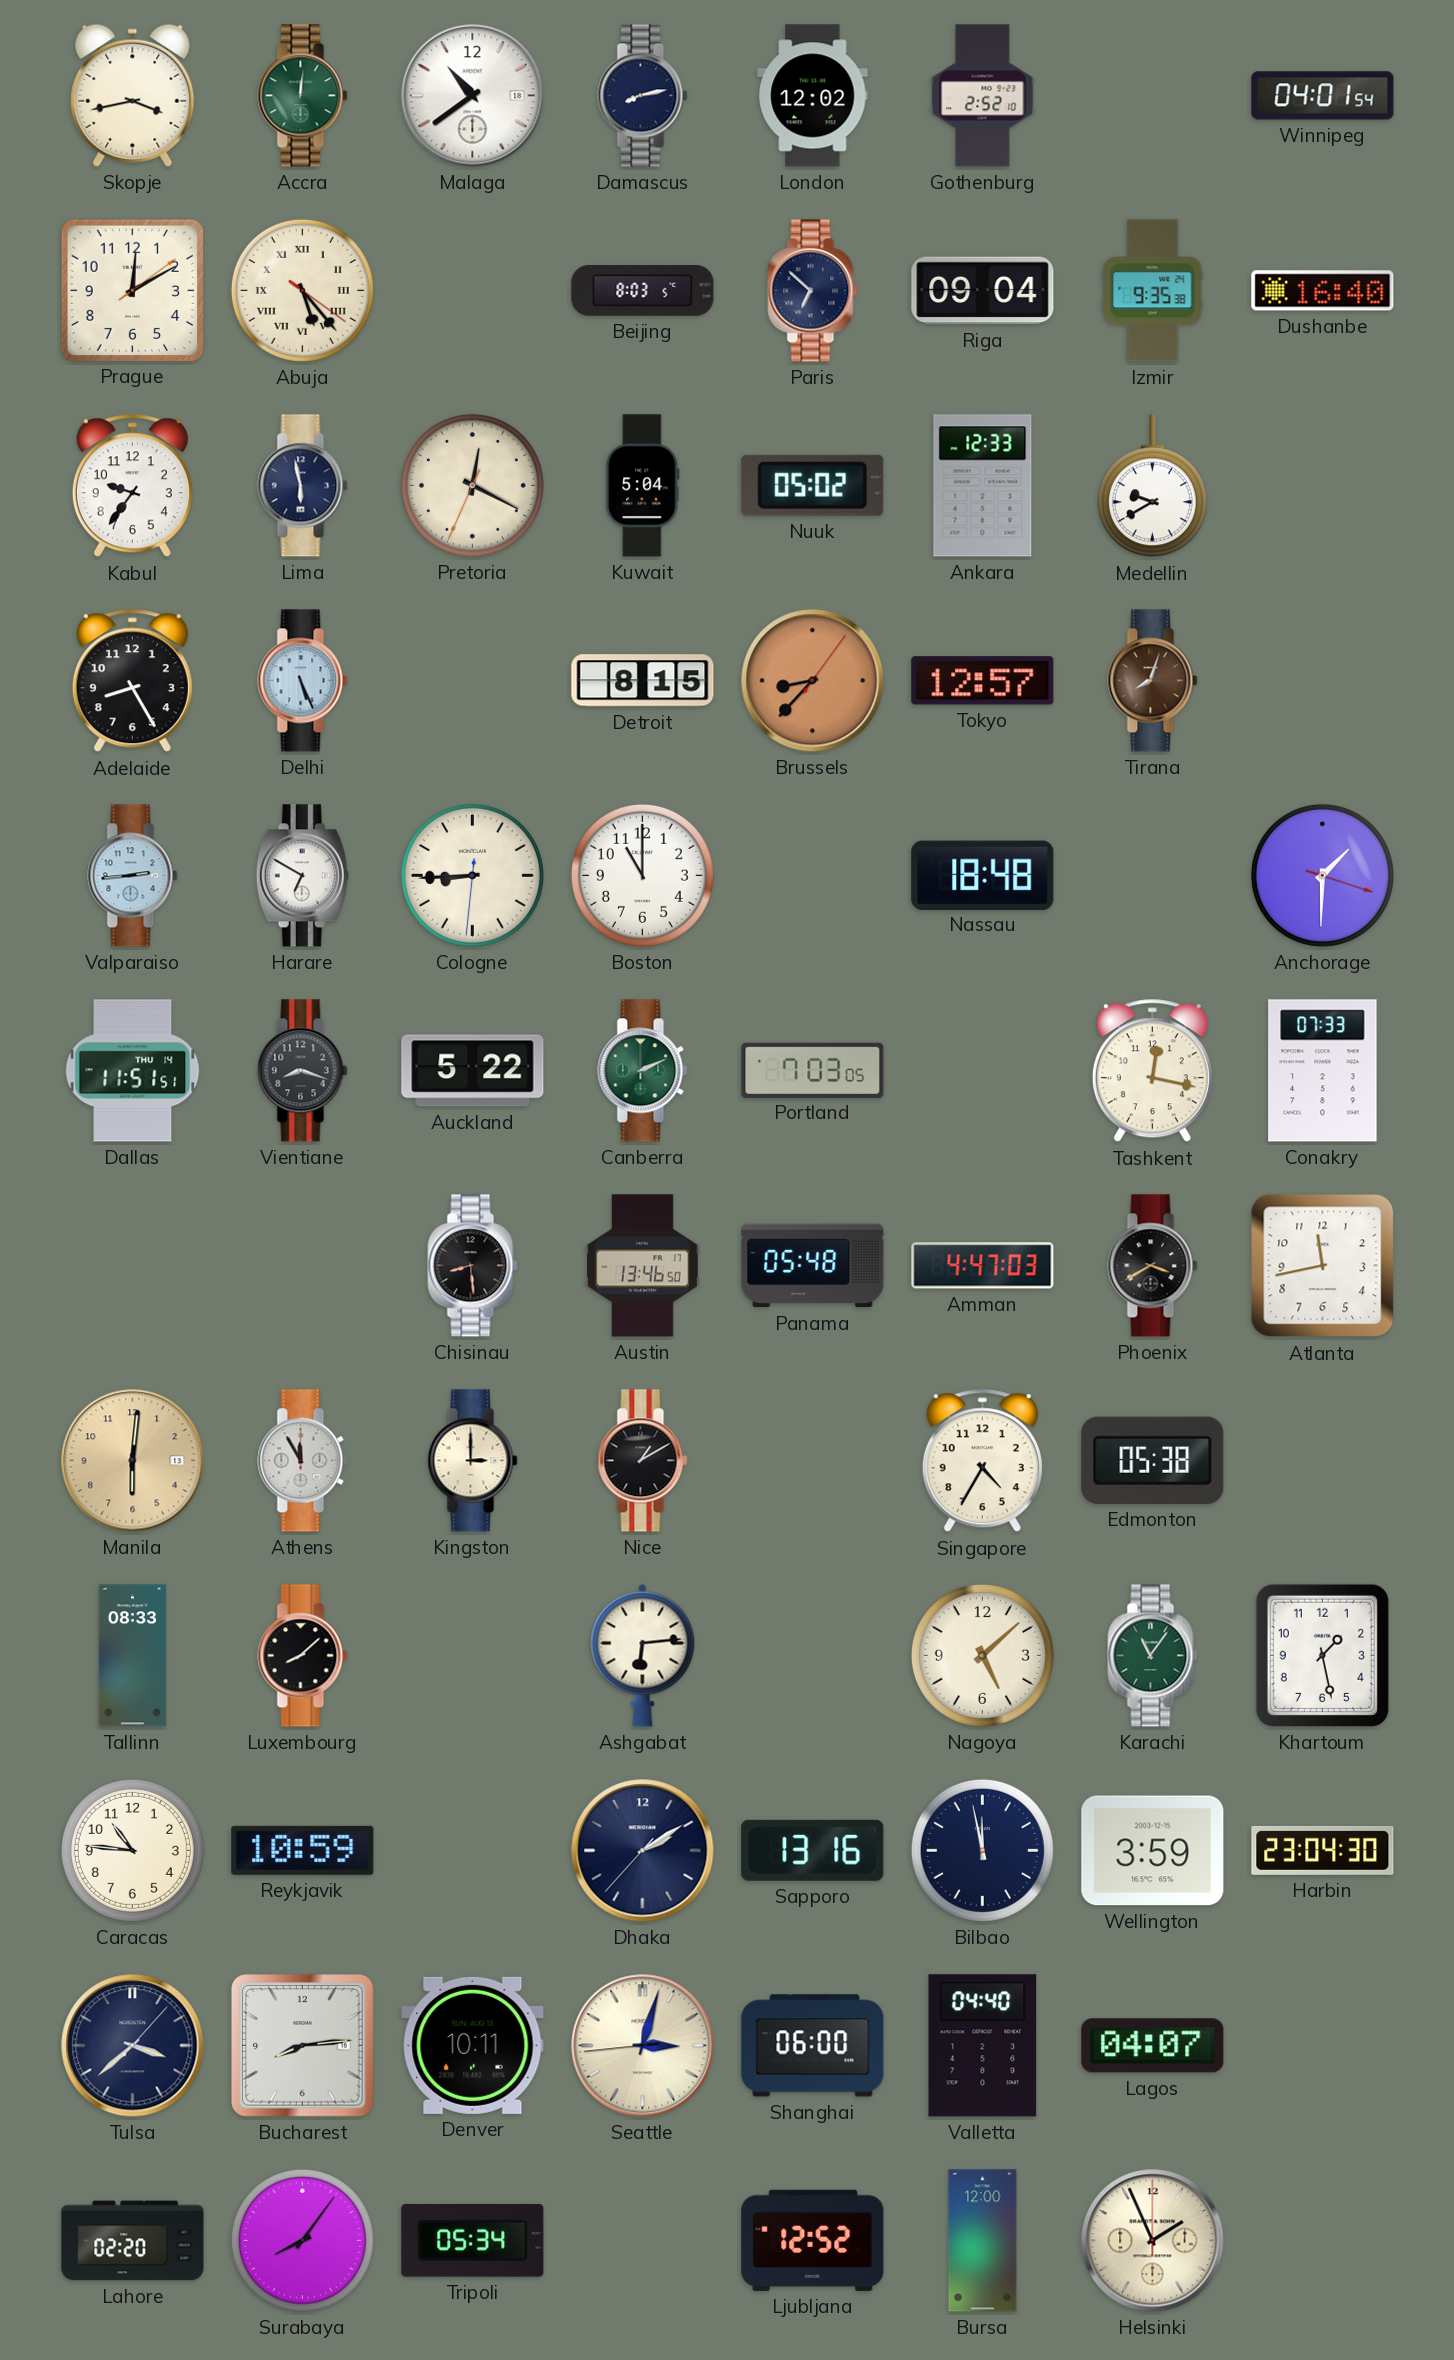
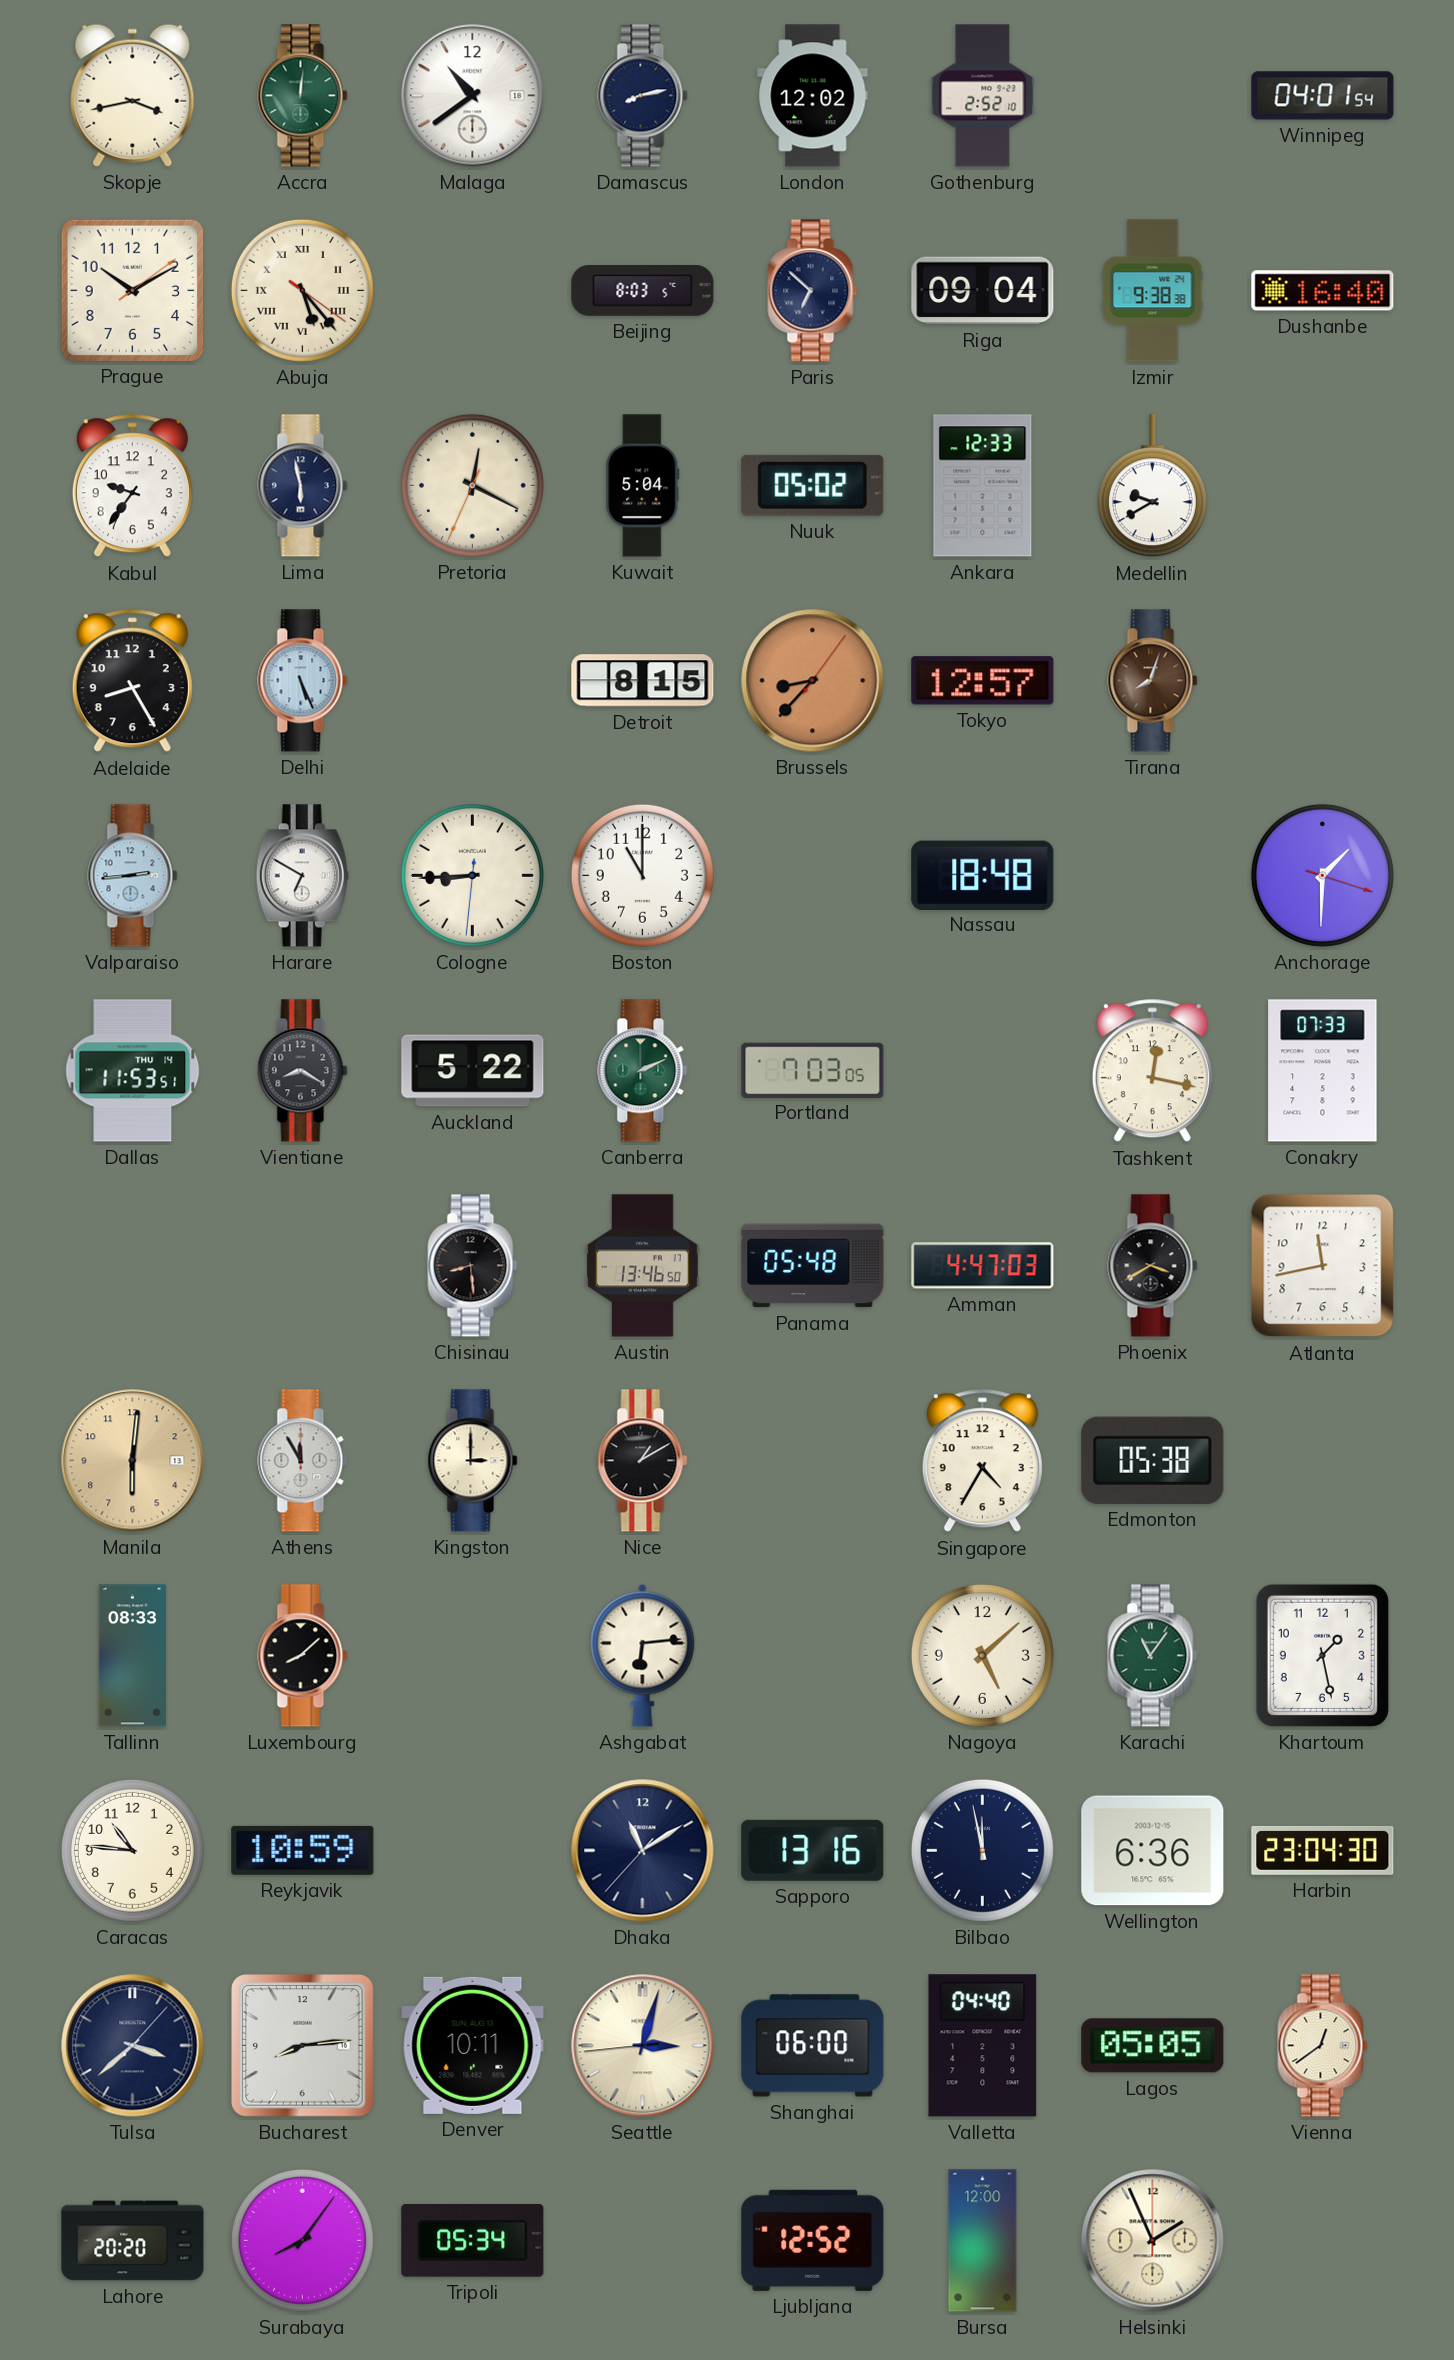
Prague: 12:10 -> 10:10
Izmir: 9:35 -> 9:38
Dallas: 11:51 -> 11:53
Vientiane: 8:18 -> 8:20
Dhaka: 2:09 -> 11:09
Wellington: 3:59 -> 6:36
Lagos: 04:07 -> 05:05
Vienna: none -> 12:39
Lahore: 02:20 -> 20:20
